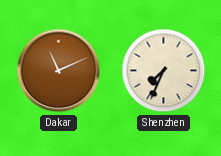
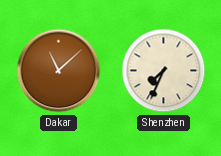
Dakar: 11:11 -> 11:08
